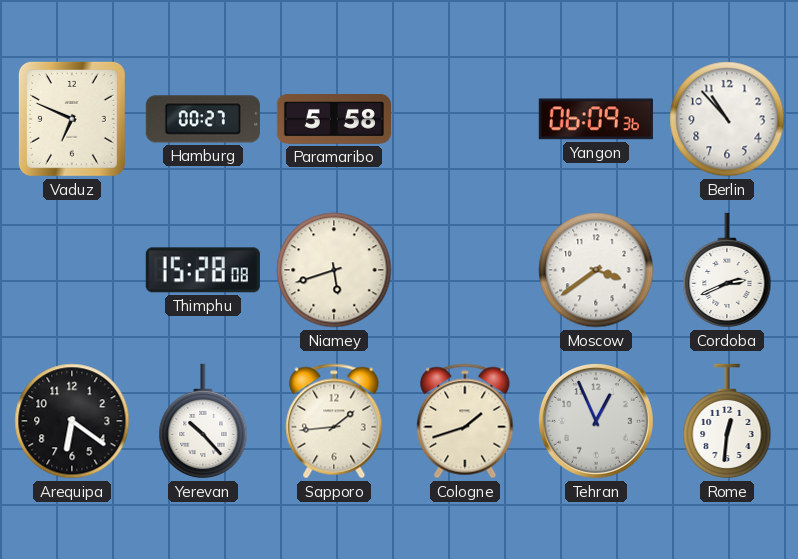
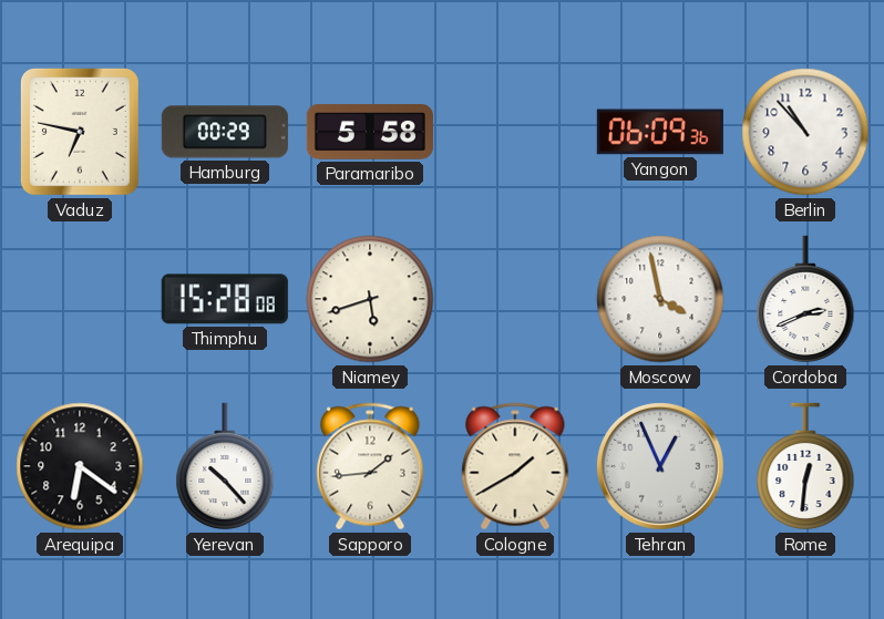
Vaduz: 6:49 -> 6:47
Hamburg: 00:27 -> 00:29
Moscow: 3:39 -> 3:58
Cologne: 1:42 -> 1:40
